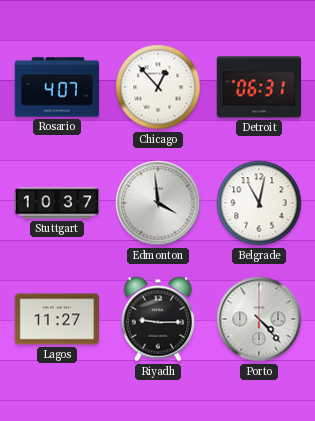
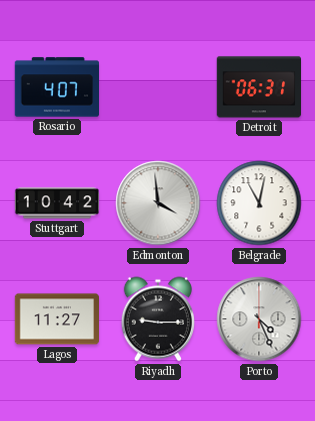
Chicago: 12:53 -> none
Stuttgart: 10:37 -> 10:42
Porto: 4:23 -> 4:26
